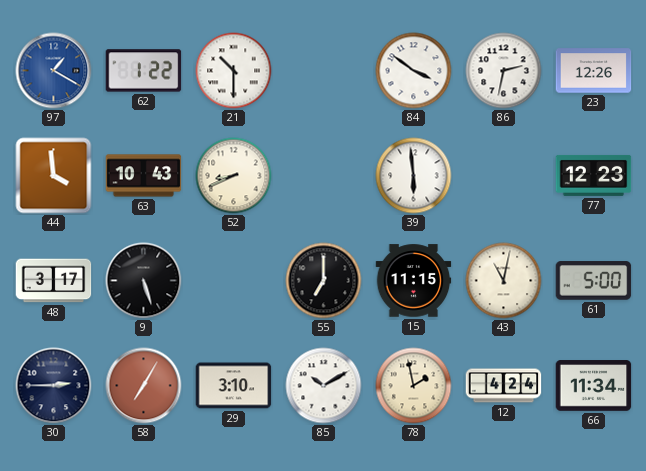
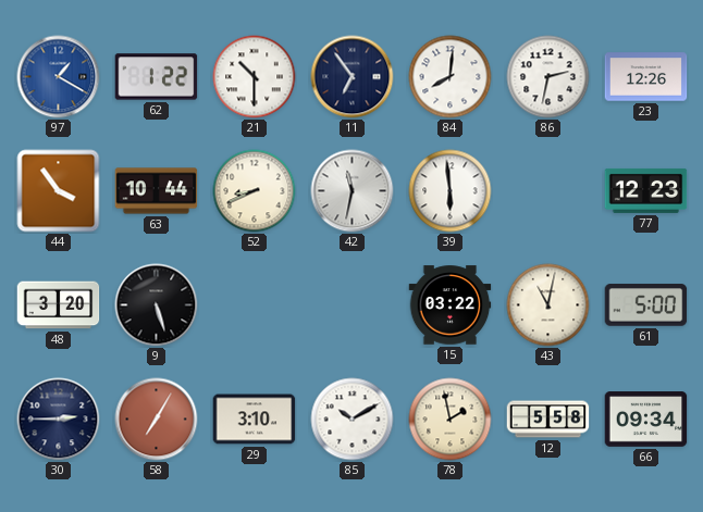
11: none -> 6:54
84: 3:51 -> 8:01
44: 3:59 -> 3:54
63: 10:43 -> 10:44
42: none -> 11:32
48: 3:17 -> 3:20
55: 7:00 -> none
15: 11:15 -> 03:22
12: 4:24 -> 5:58
66: 11:34 -> 09:34
